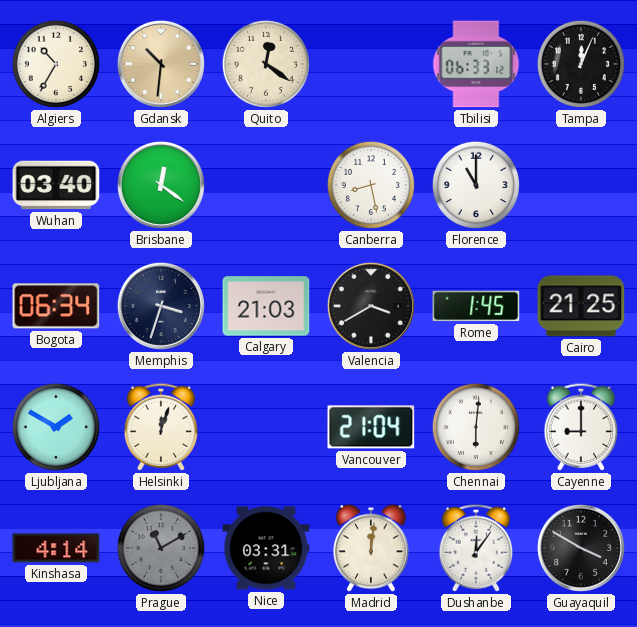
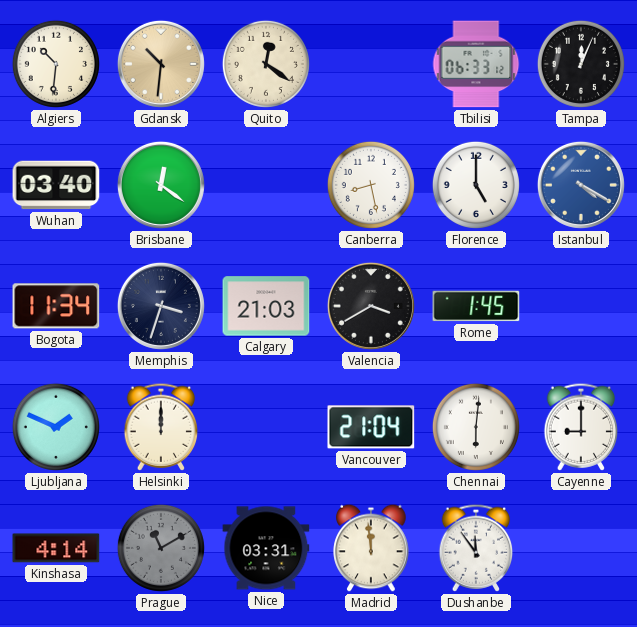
Algiers: 10:35 -> 10:31
Florence: 11:00 -> 5:00
Istanbul: none -> 4:20
Bogota: 06:34 -> 11:34
Cairo: 21:25 -> none
Ljubljana: 1:50 -> 1:49
Helsinki: 12:03 -> 12:00
Madrid: 12:01 -> 11:59
Dushanbe: 12:06 -> 11:54
Guayaquil: 3:50 -> none
